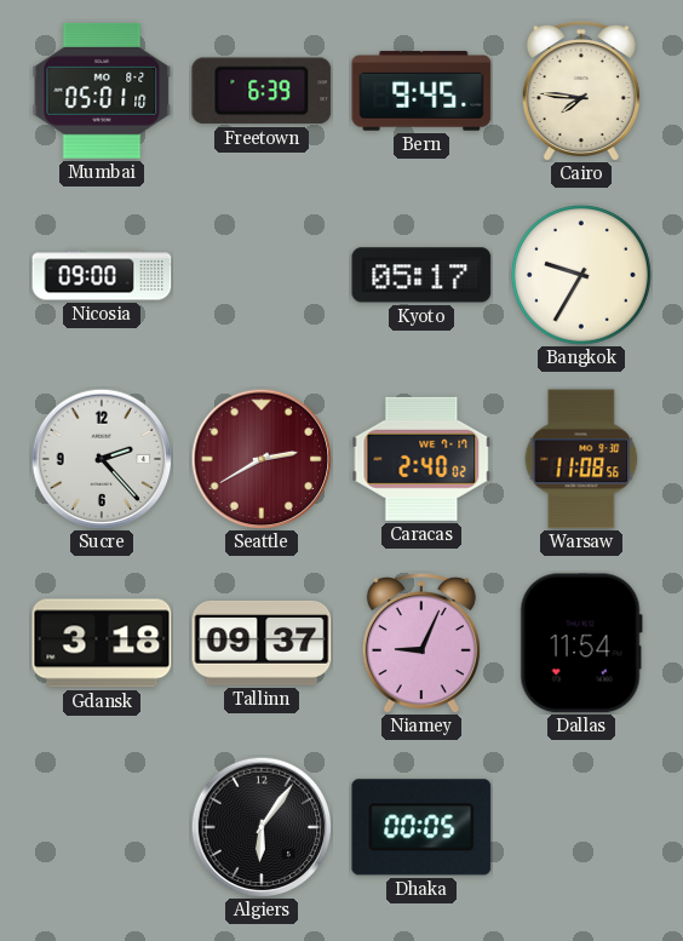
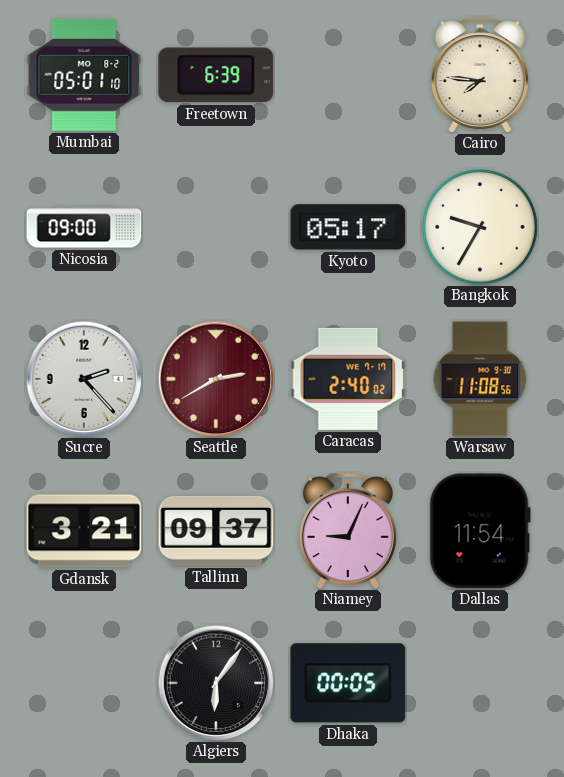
Bern: 9:45 -> none
Gdansk: 3:18 -> 3:21
